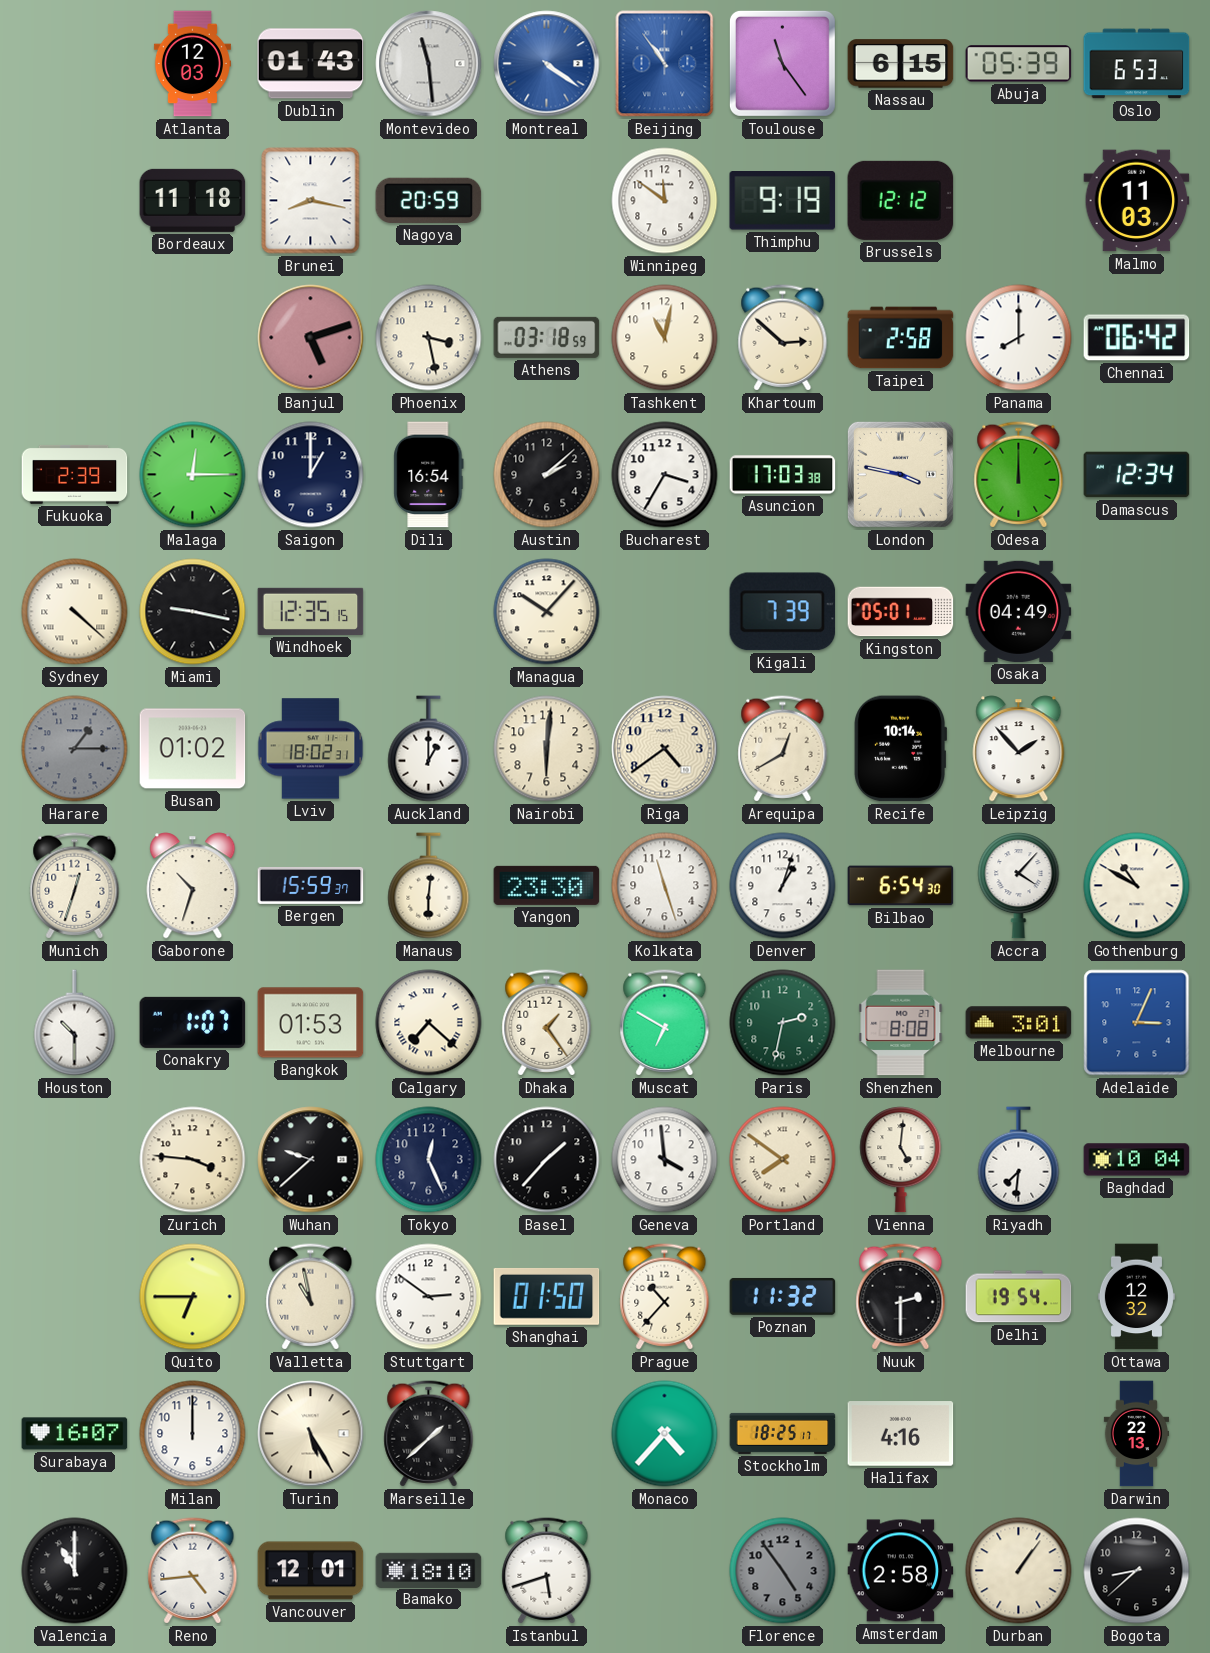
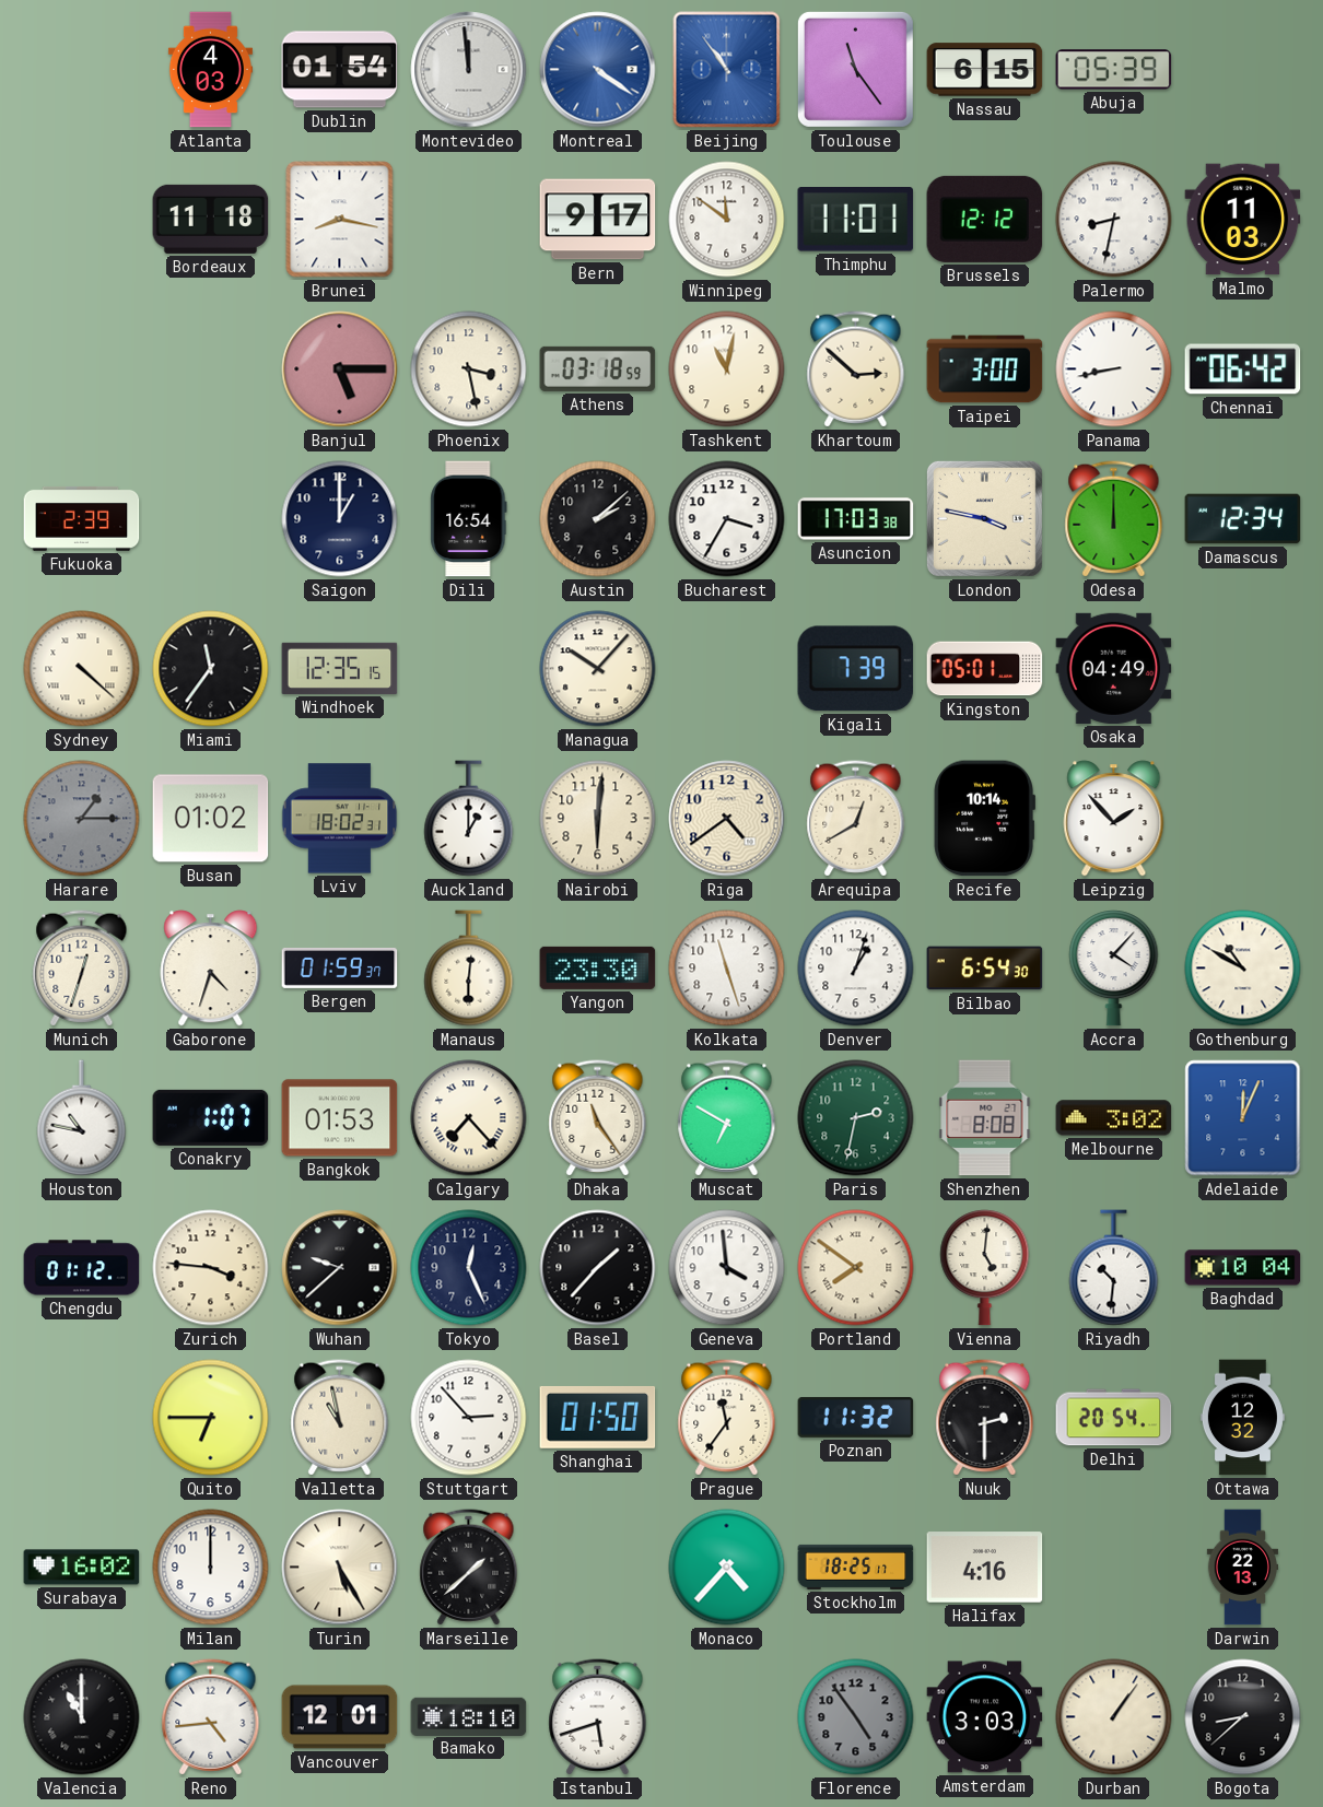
Atlanta: 12:03 -> 4:03
Dublin: 01:43 -> 01:54
Montevideo: 11:29 -> 11:59
Oslo: 6:53 -> none
Nagoya: 20:59 -> none
Bern: none -> 9:17
Thimphu: 9:19 -> 11:01
Palermo: none -> 8:32
Banjul: 5:12 -> 5:15
Taipei: 2:58 -> 3:00
Panama: 8:00 -> 8:43
Malaga: 12:15 -> none
Miami: 9:17 -> 11:36
Gaborone: 10:33 -> 4:33
Bergen: 15:59 -> 01:59
Houston: 10:30 -> 10:47
Calgary: 7:22 -> 7:23
Dhaka: 1:24 -> 11:24
Melbourne: 3:01 -> 3:02
Adelaide: 3:04 -> 12:04
Chengdu: none -> 01:12
Riyadh: 7:31 -> 10:31
Stuttgart: 2:51 -> 2:53
Prague: 10:37 -> 11:36
Delhi: 19:54 -> 20:54
Surabaya: 16:07 -> 16:02
Amsterdam: 2:58 -> 3:03
